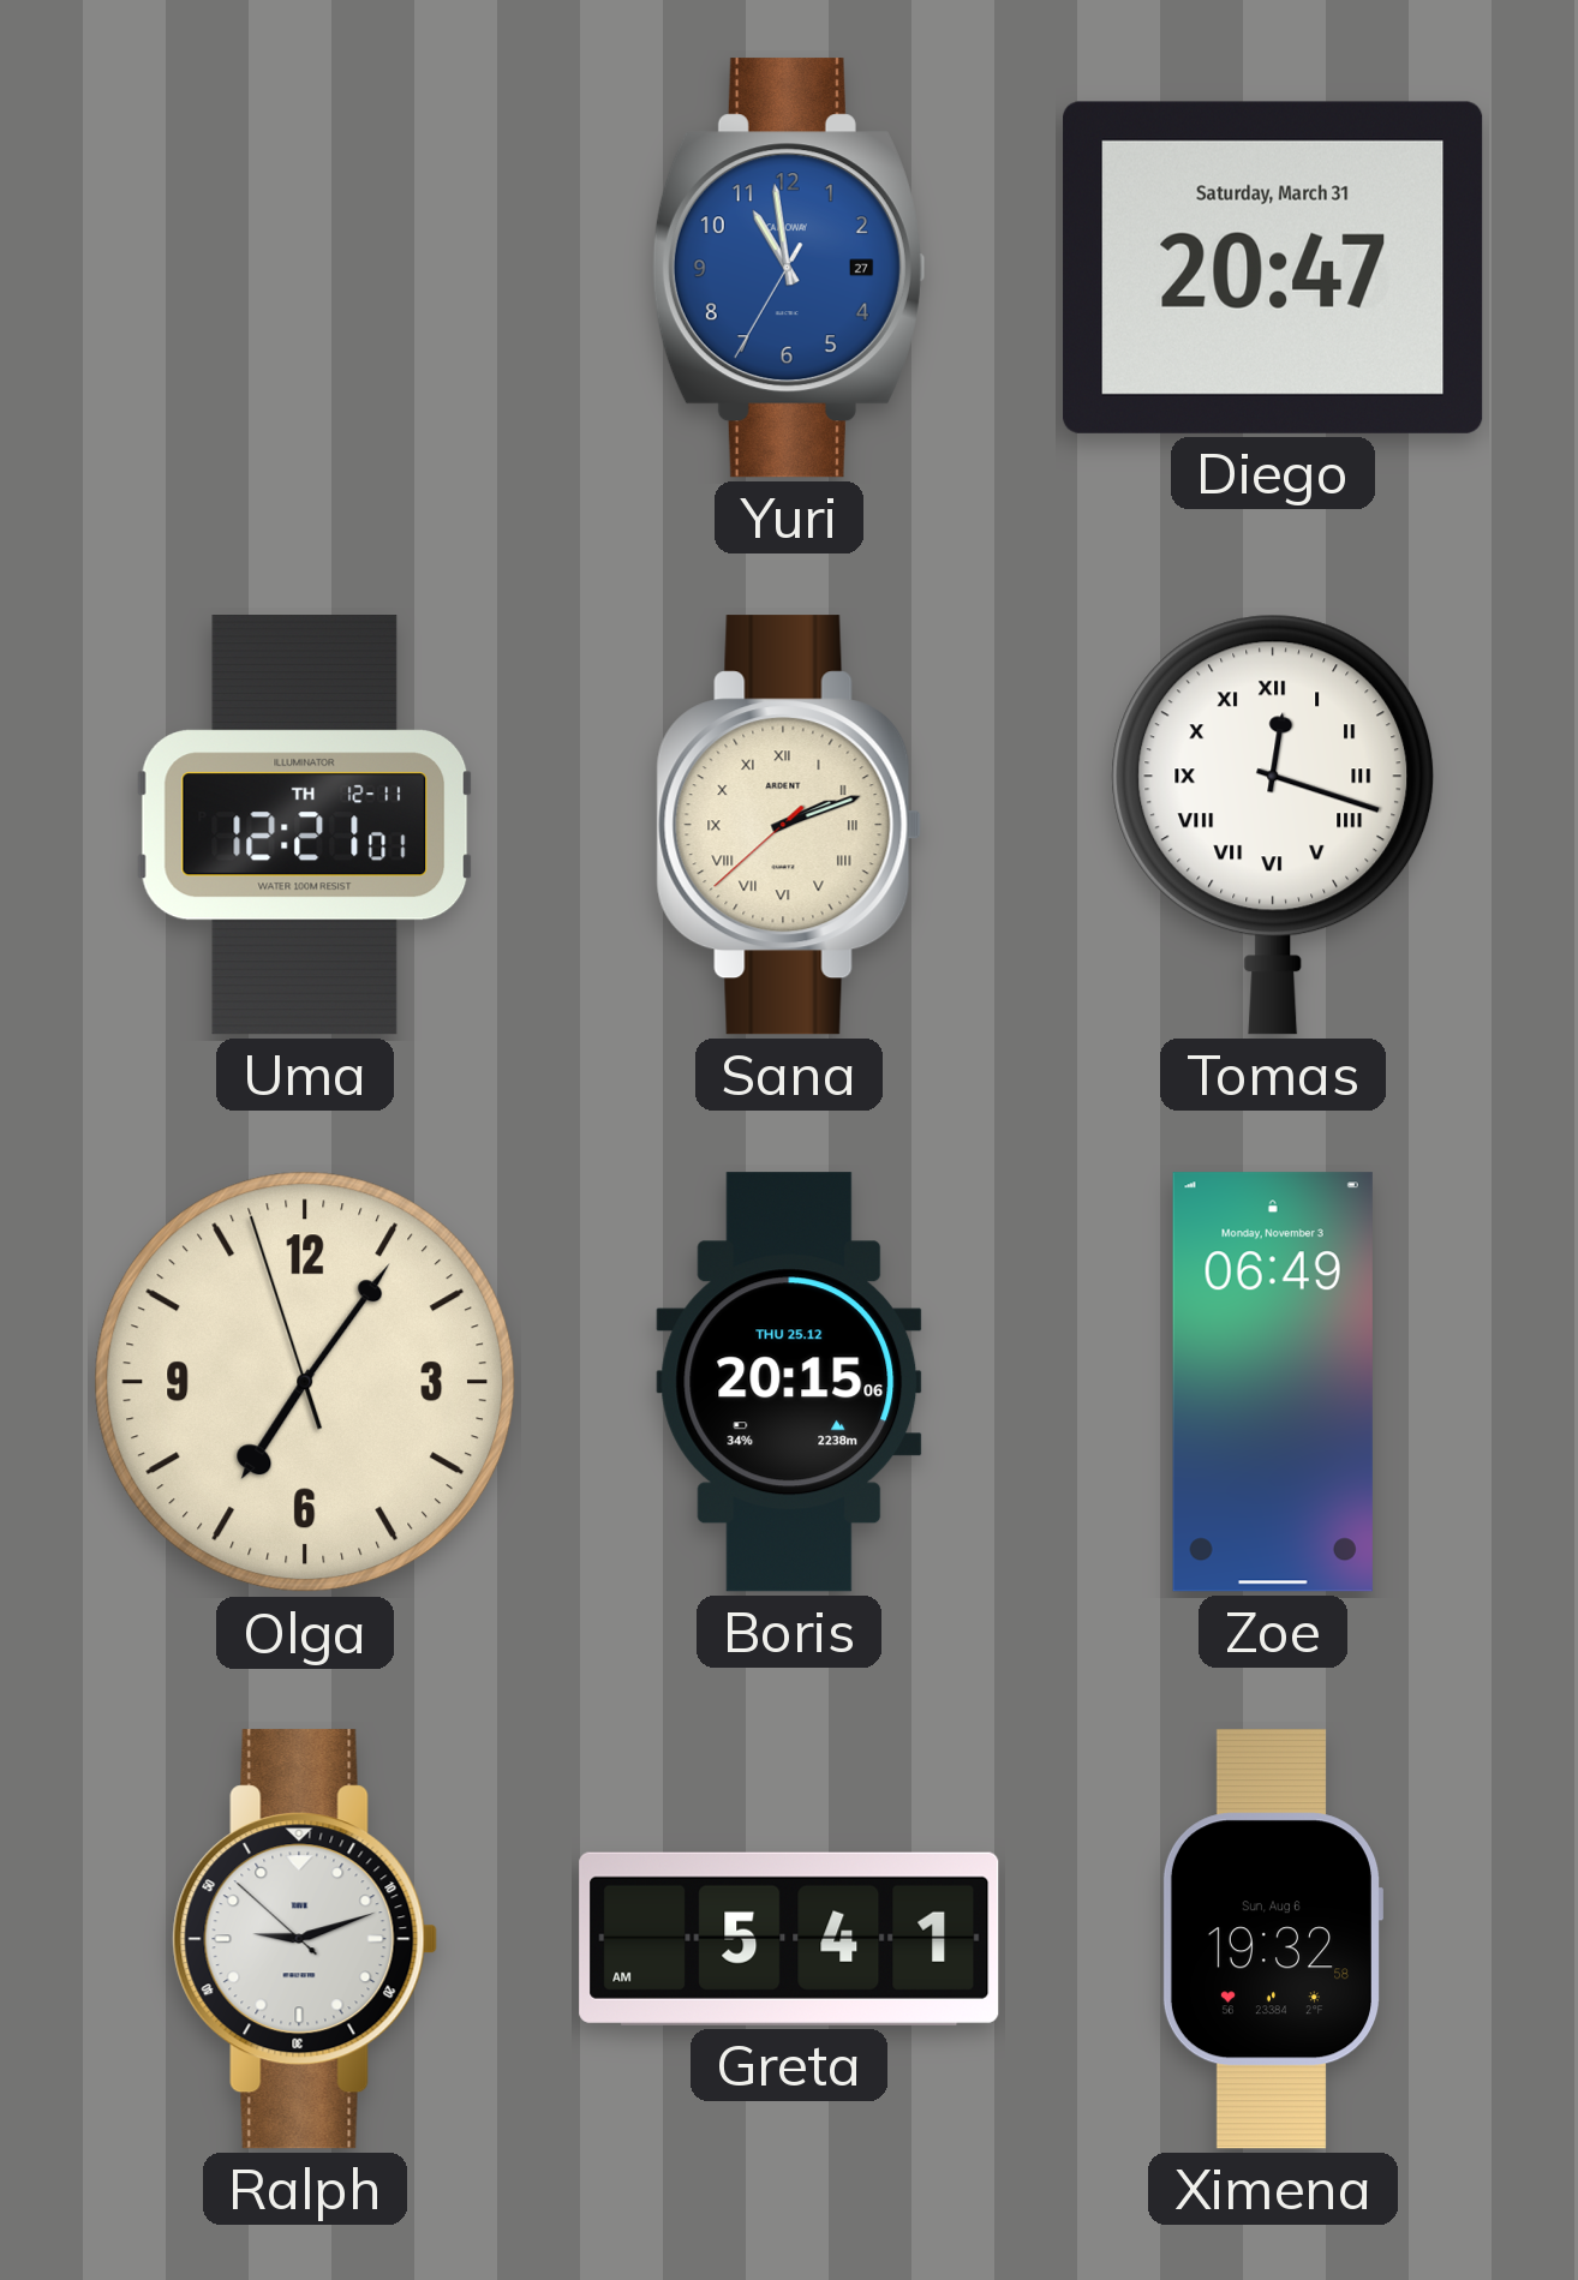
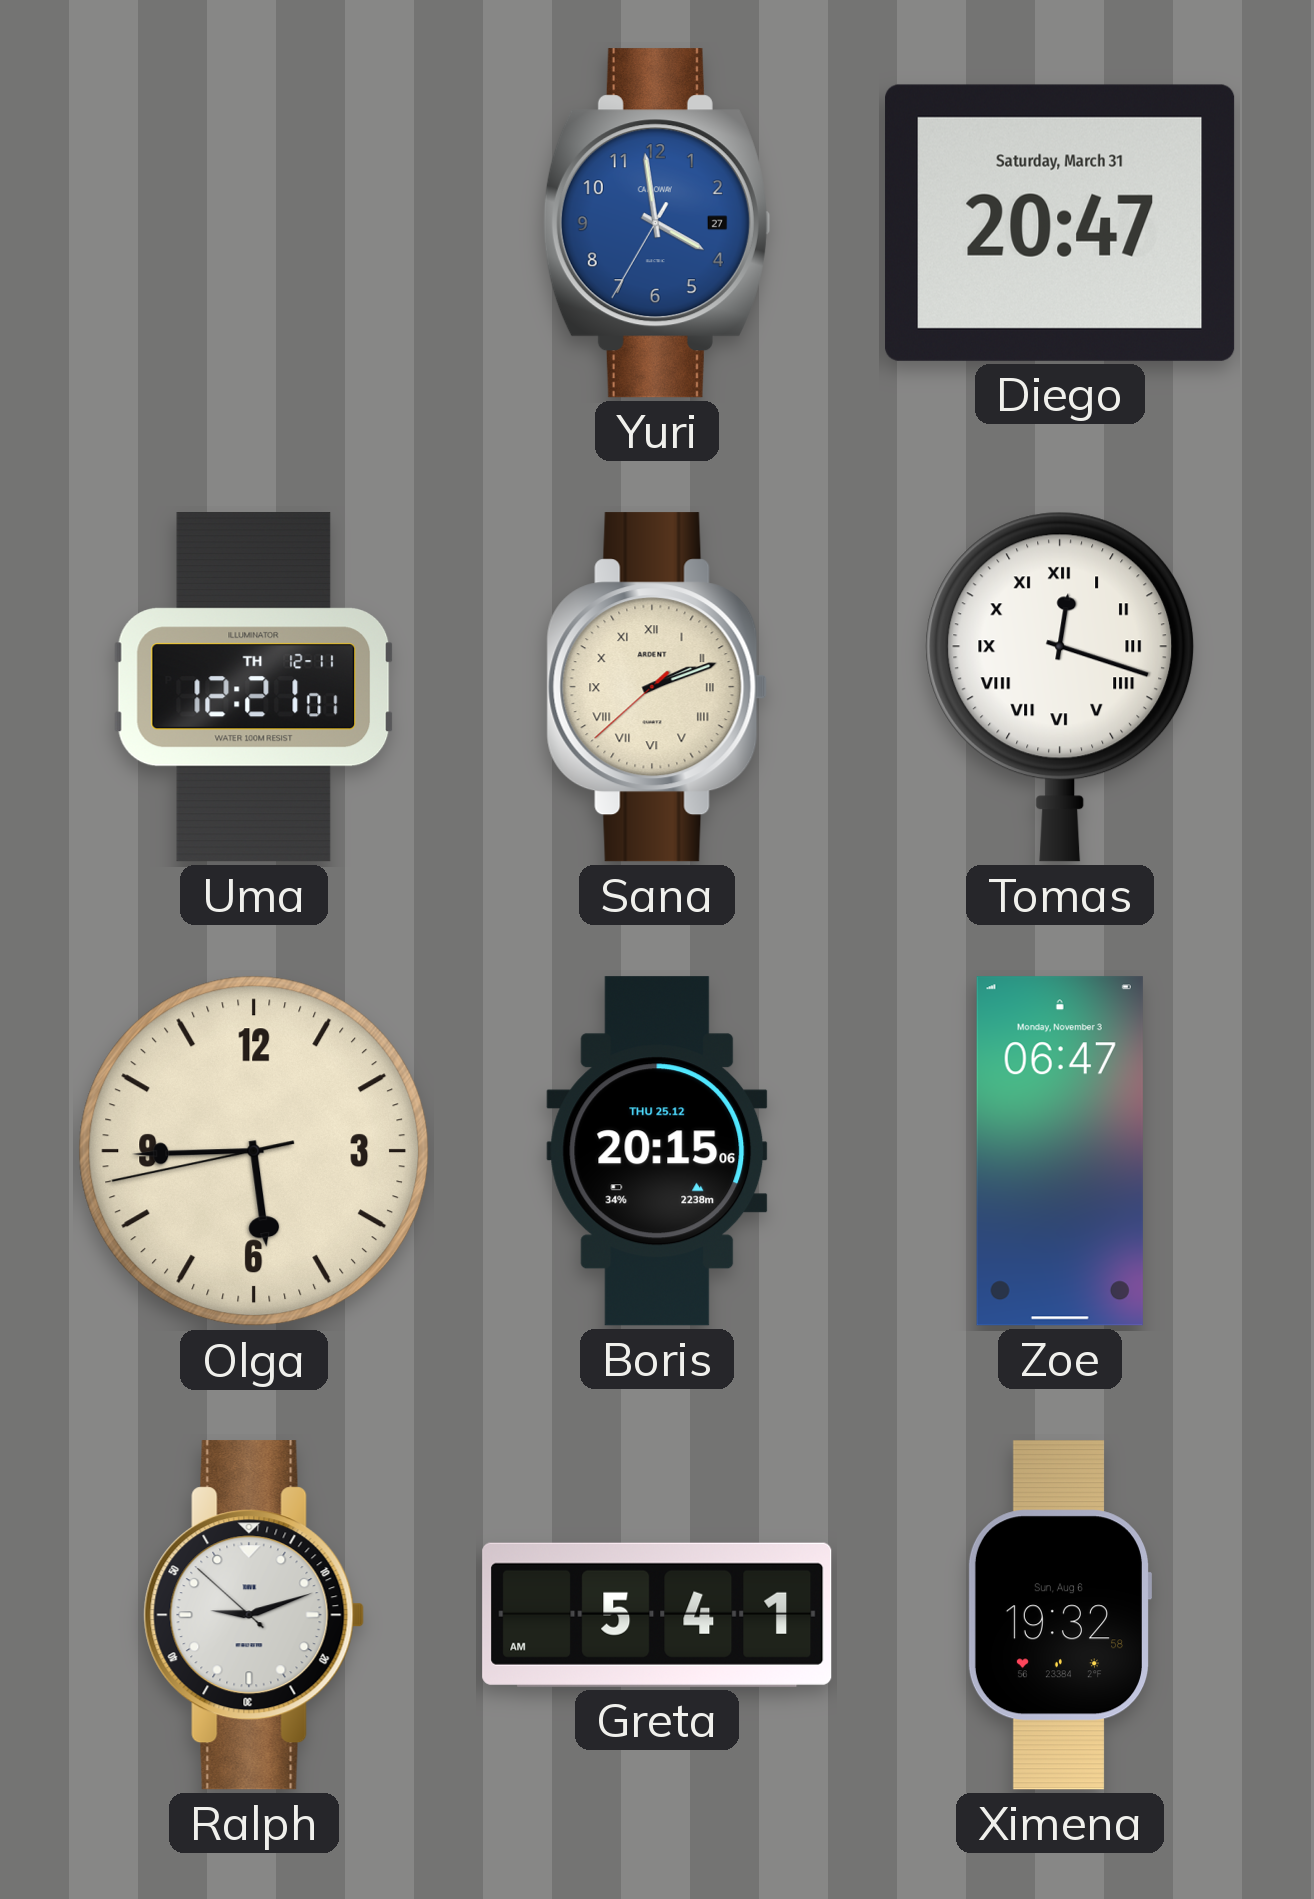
Yuri: 10:58 -> 3:58
Olga: 7:05 -> 5:44
Zoe: 06:49 -> 06:47
